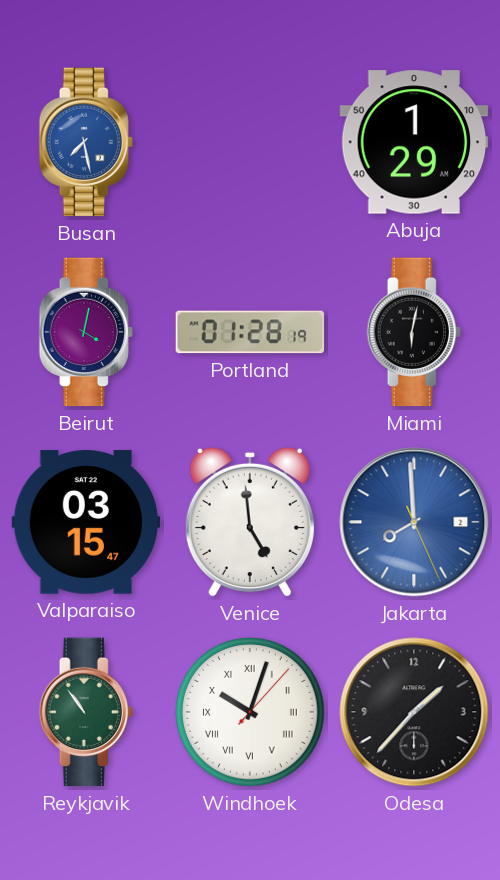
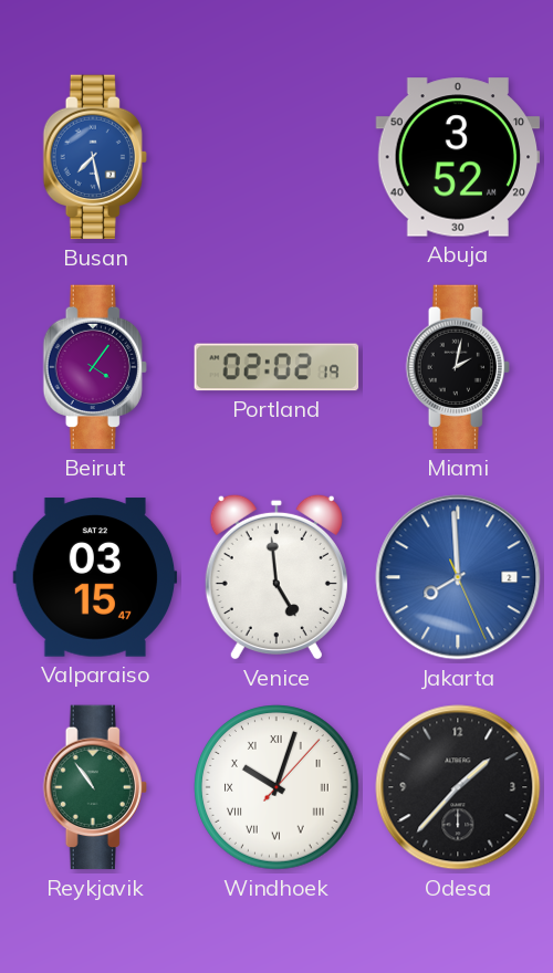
Abuja: 1:29 -> 3:52
Beirut: 4:02 -> 4:06
Portland: 01:28 -> 02:02
Miami: 6:02 -> 2:02
